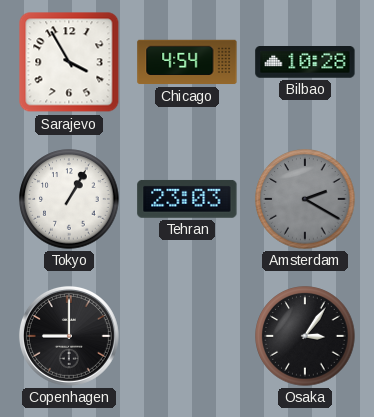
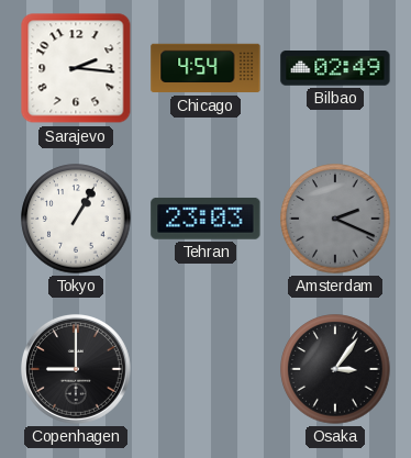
Sarajevo: 3:55 -> 2:16
Bilbao: 10:28 -> 02:49
Amsterdam: 2:20 -> 2:19
